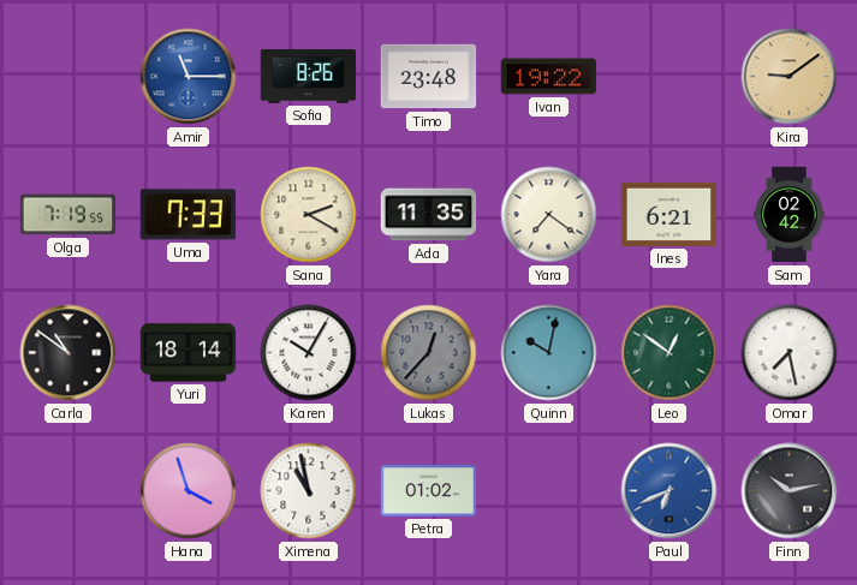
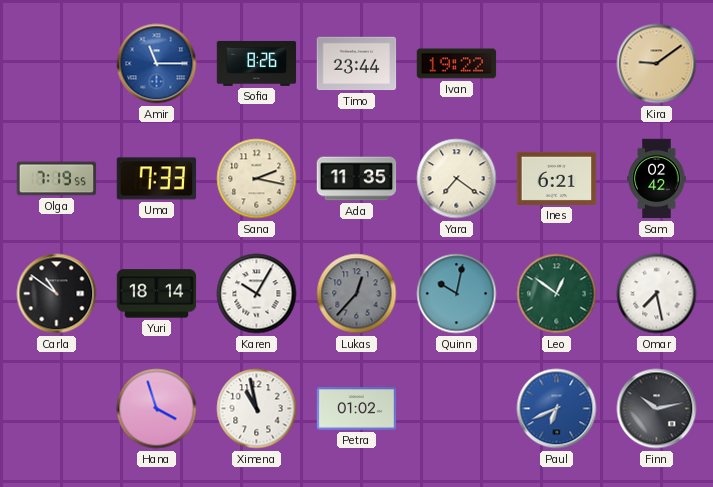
Timo: 23:48 -> 23:44
Sana: 2:20 -> 2:17
